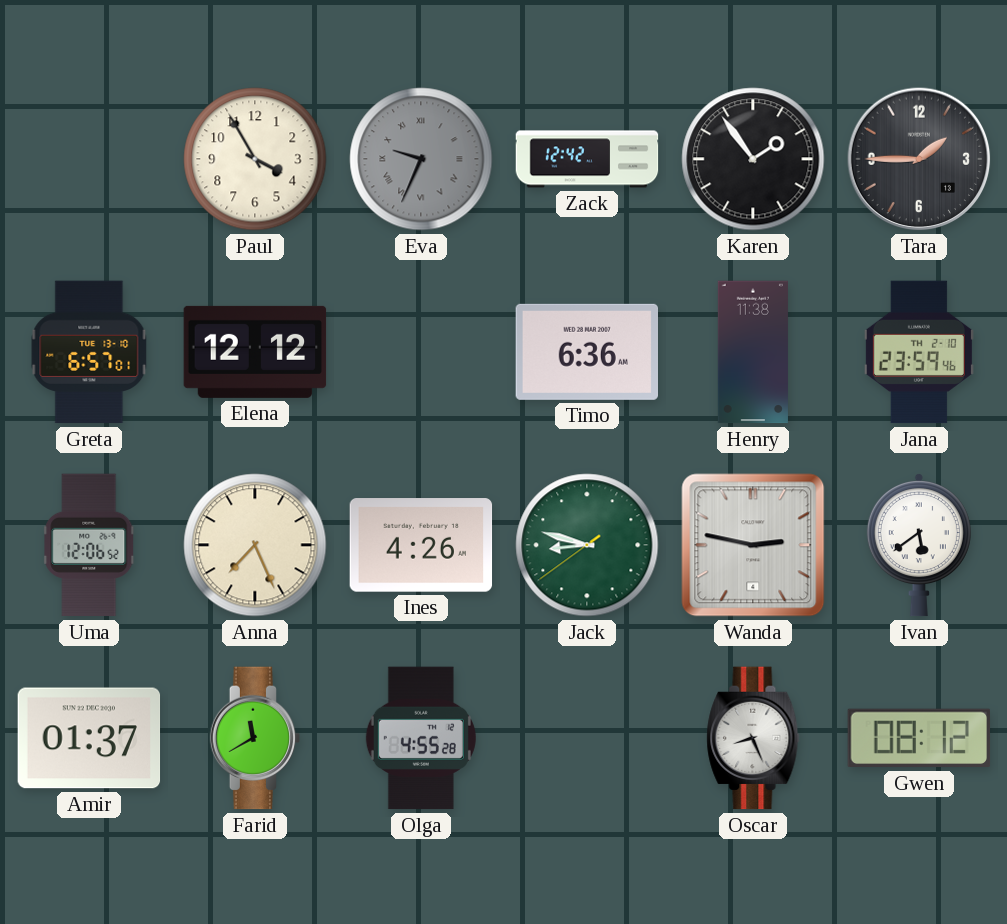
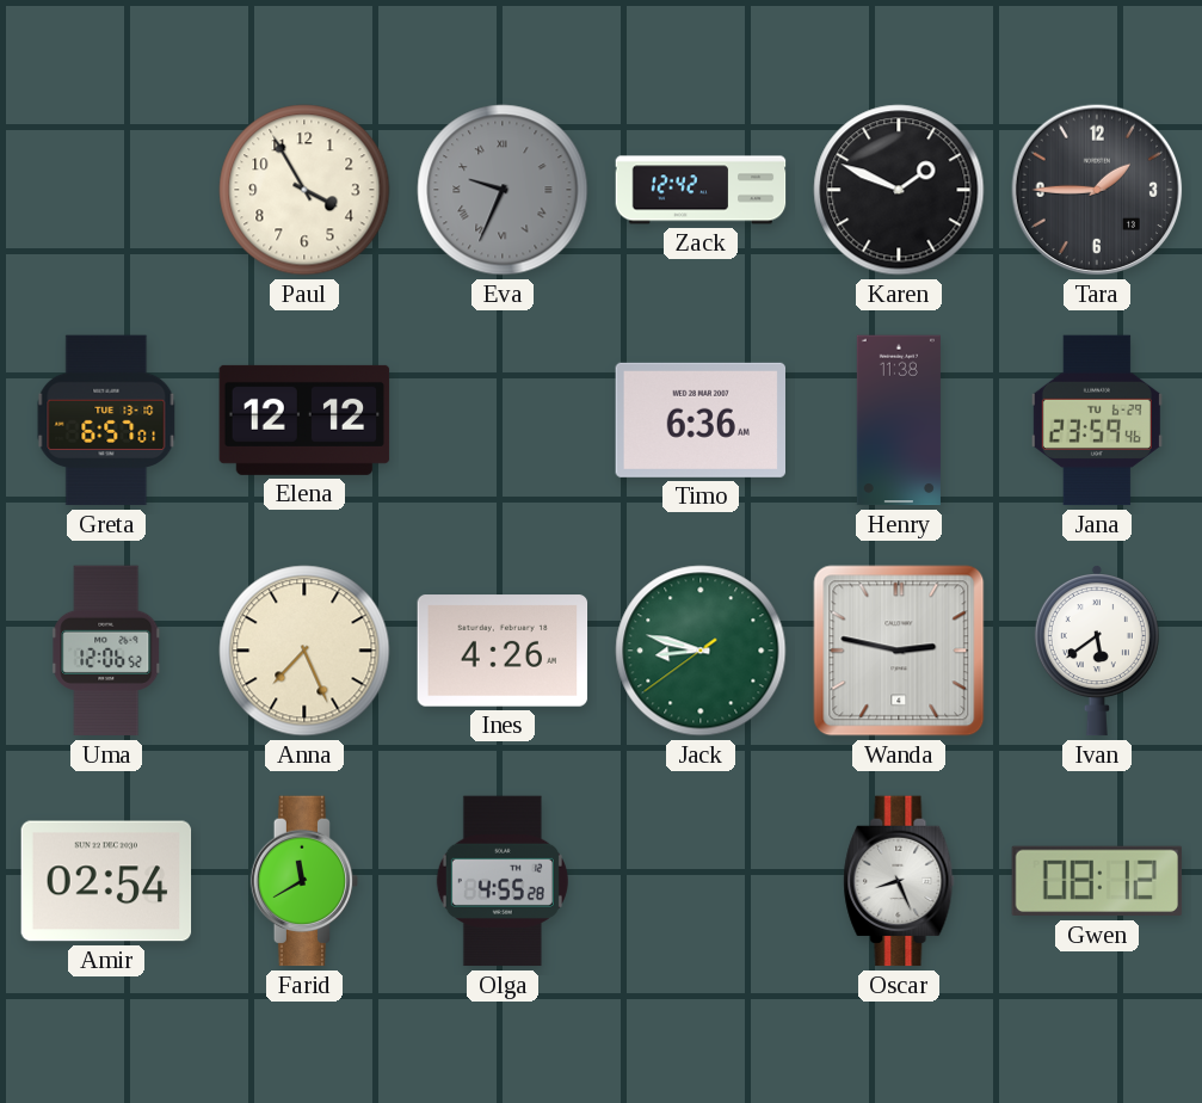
Karen: 1:54 -> 1:49
Jana date: TH 2-10 -> TU 6-29
Amir: 01:37 -> 02:54
